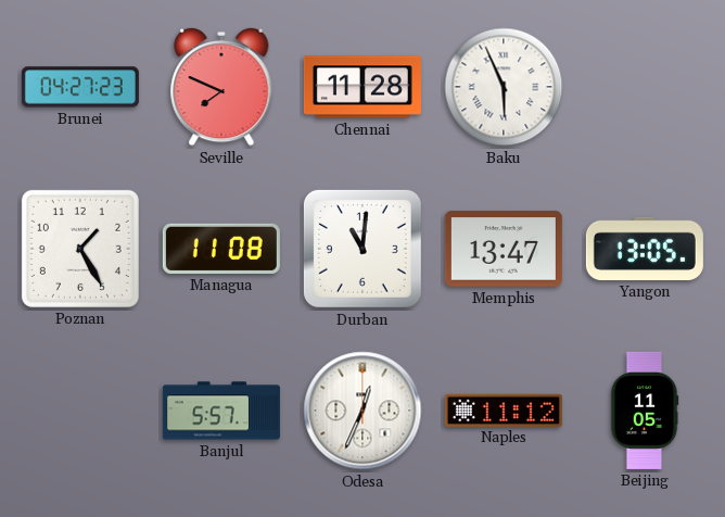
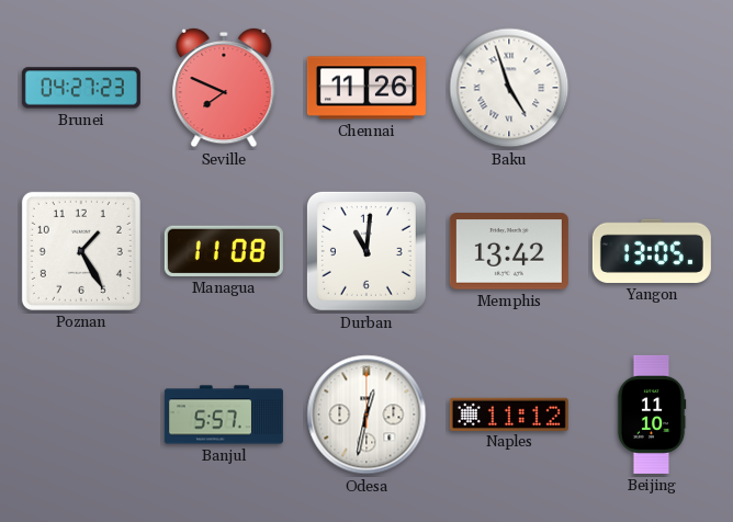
Chennai: 11:28 -> 11:26
Baku: 5:56 -> 4:57
Memphis: 13:47 -> 13:42
Odesa: 12:34 -> 12:32
Beijing: 11:05 -> 11:10
